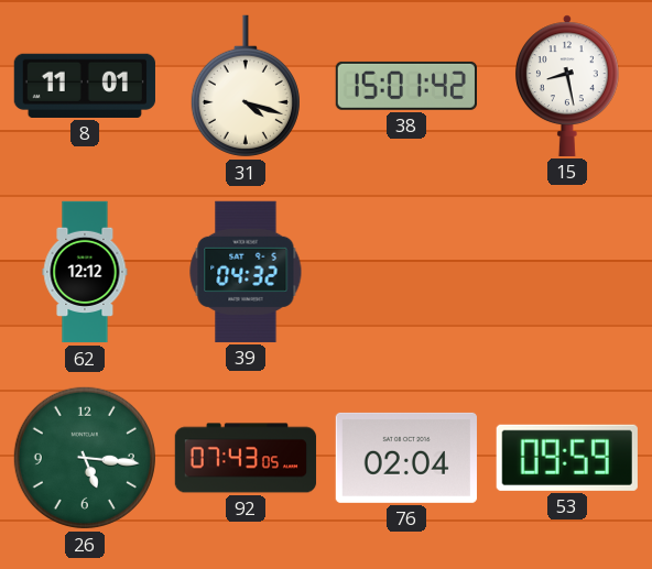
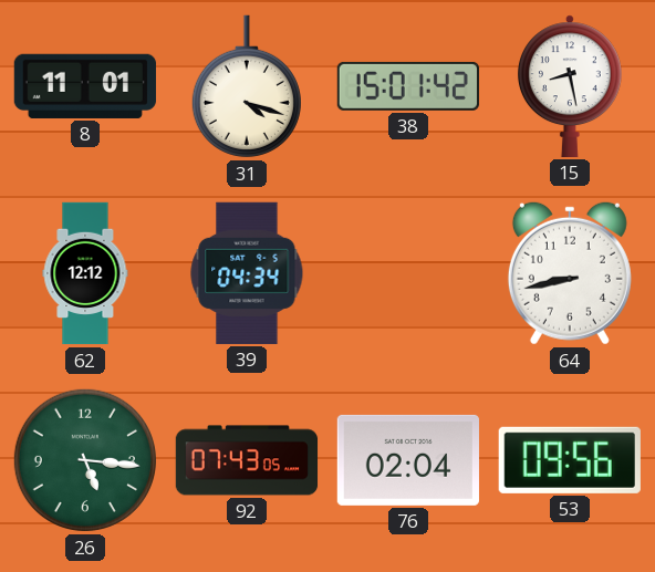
39: 04:32 -> 04:34
64: none -> 8:43
53: 09:59 -> 09:56
